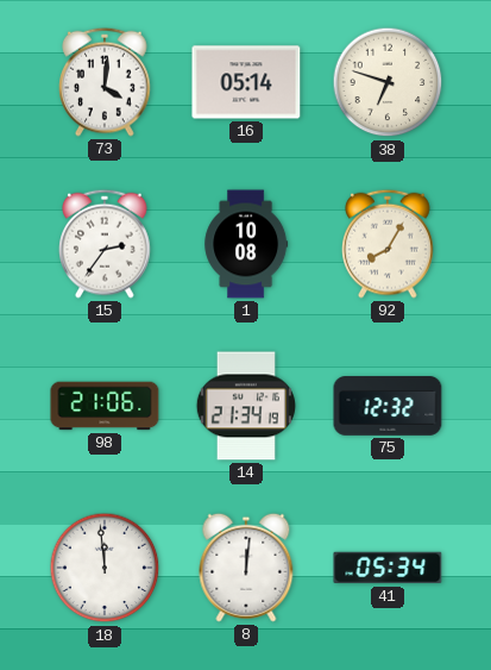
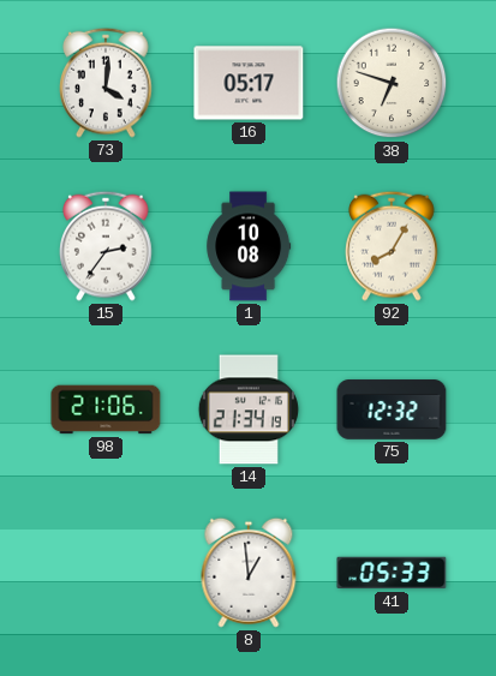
16: 05:14 -> 05:17
18: 11:59 -> none
8: 12:01 -> 12:59
41: 05:34 -> 05:33
